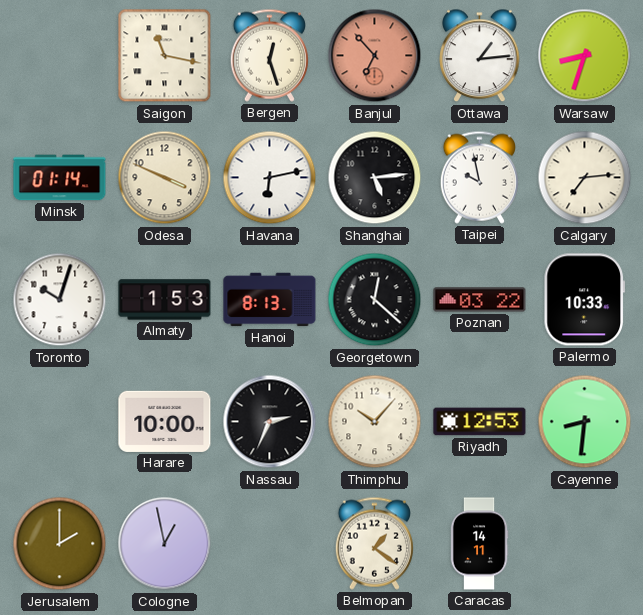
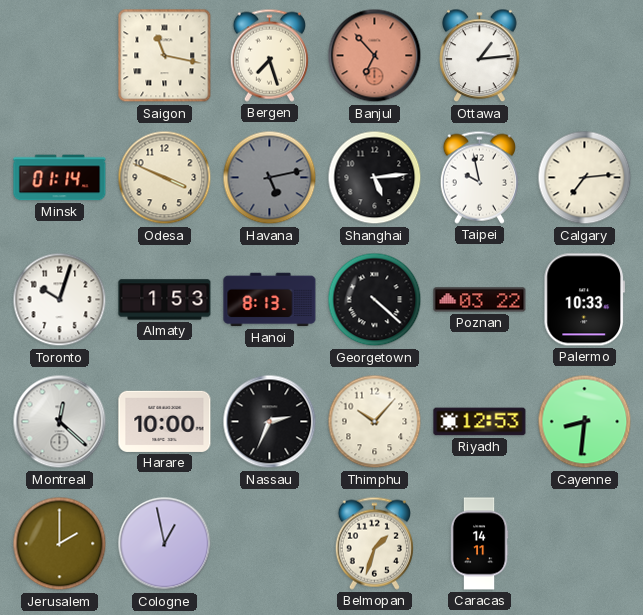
Bergen: 12:27 -> 7:27
Warsaw: 8:33 -> none
Havana: 6:13 -> 5:13
Havana dial: white -> grey
Georgetown: 12:22 -> 4:22
Montreal: none -> 12:22
Belmopan: 1:21 -> 1:33
